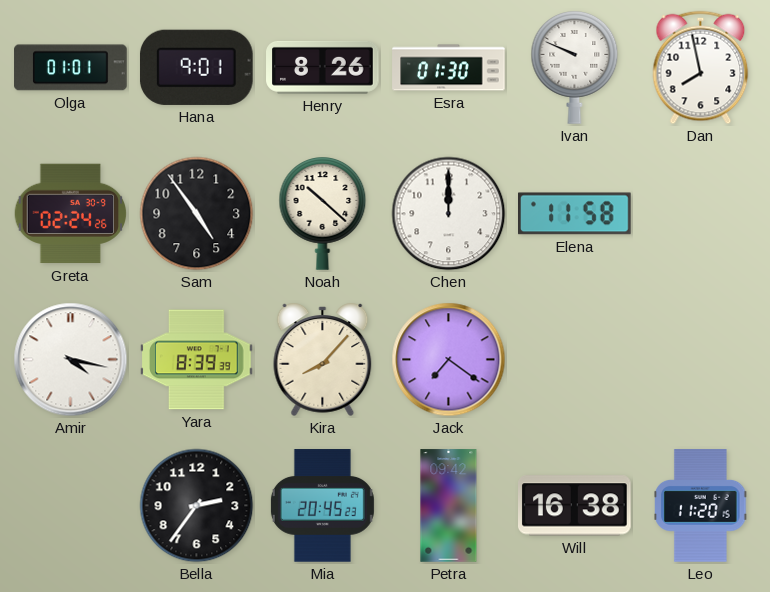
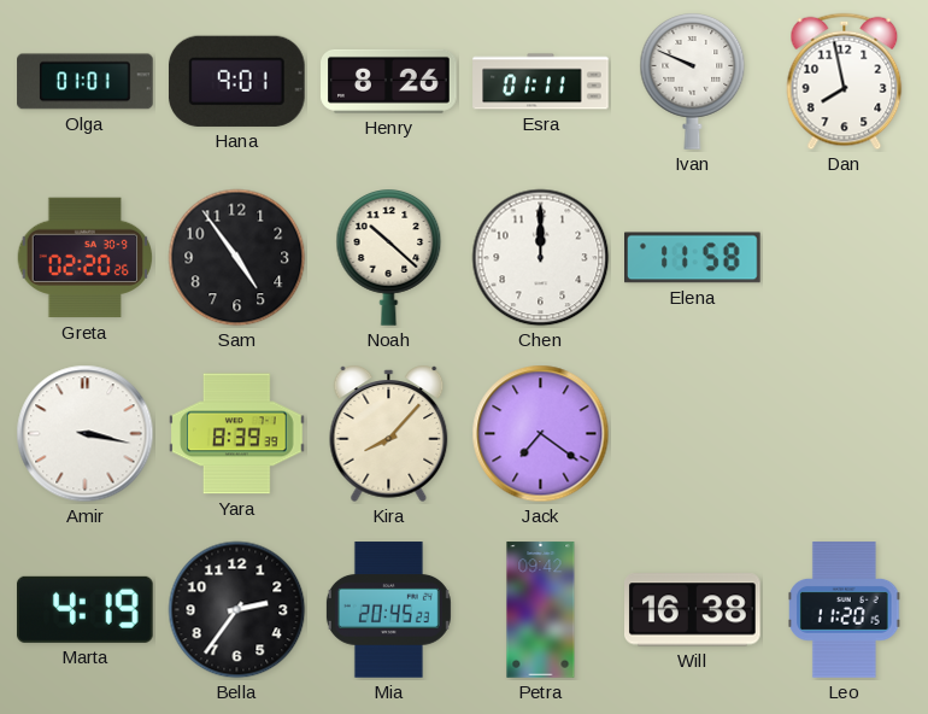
Esra: 01:30 -> 01:11
Greta: 02:24 -> 02:20
Amir: 4:17 -> 3:17
Marta: none -> 4:19
